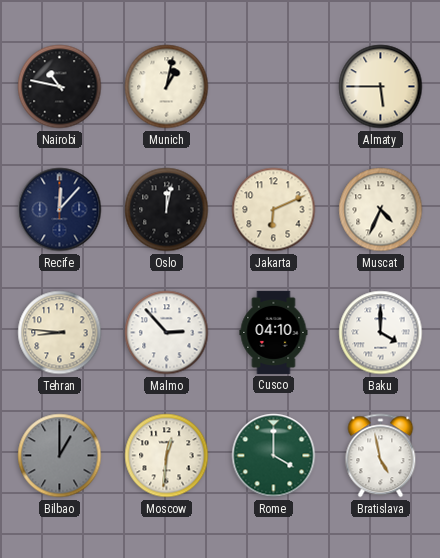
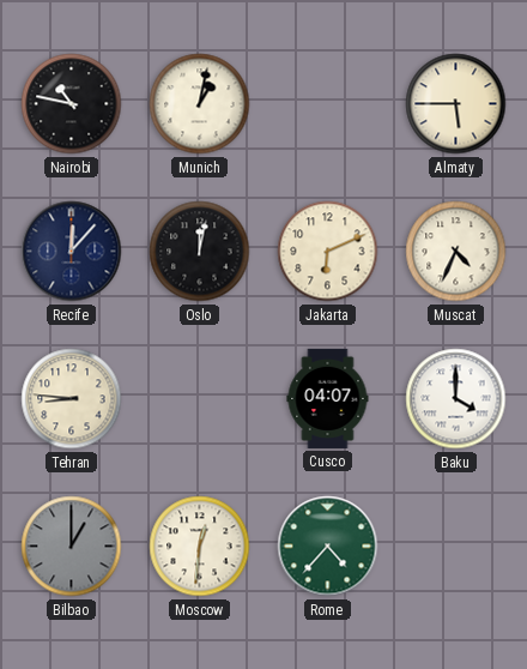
Malmo: 2:53 -> none
Cusco: 04:10 -> 04:07
Rome: 4:00 -> 4:37
Bratislava: 4:58 -> none
